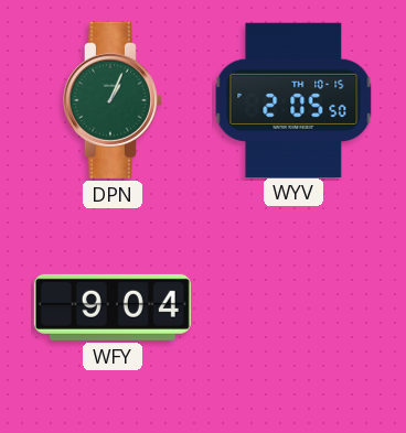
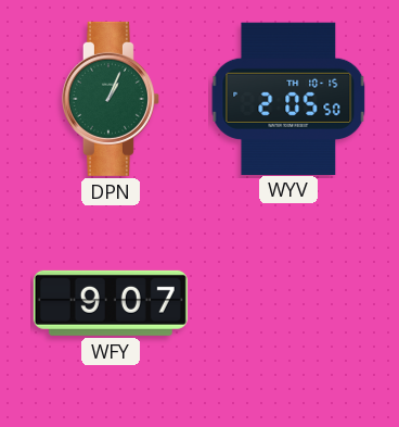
WFY: 9:04 -> 9:07
